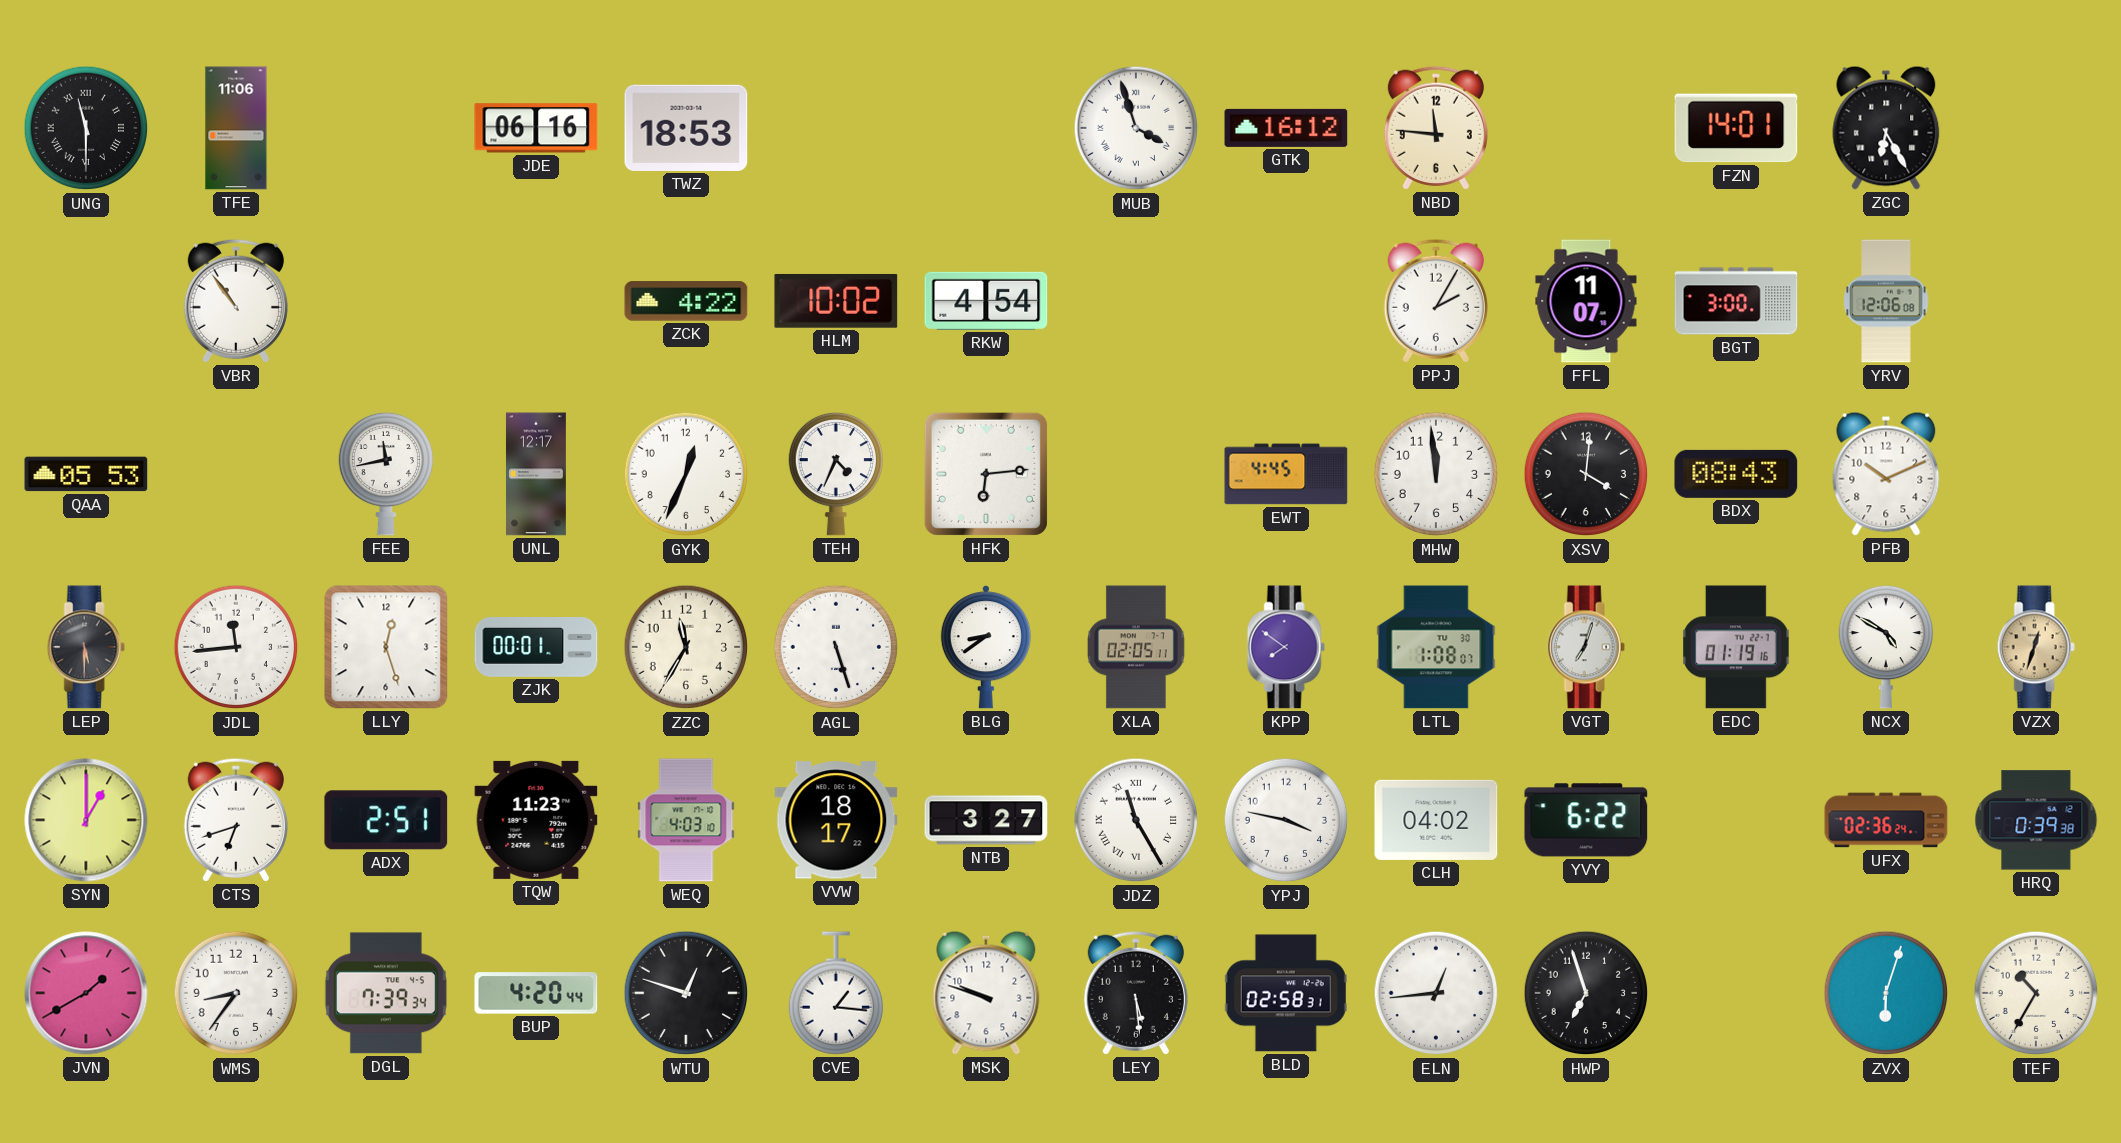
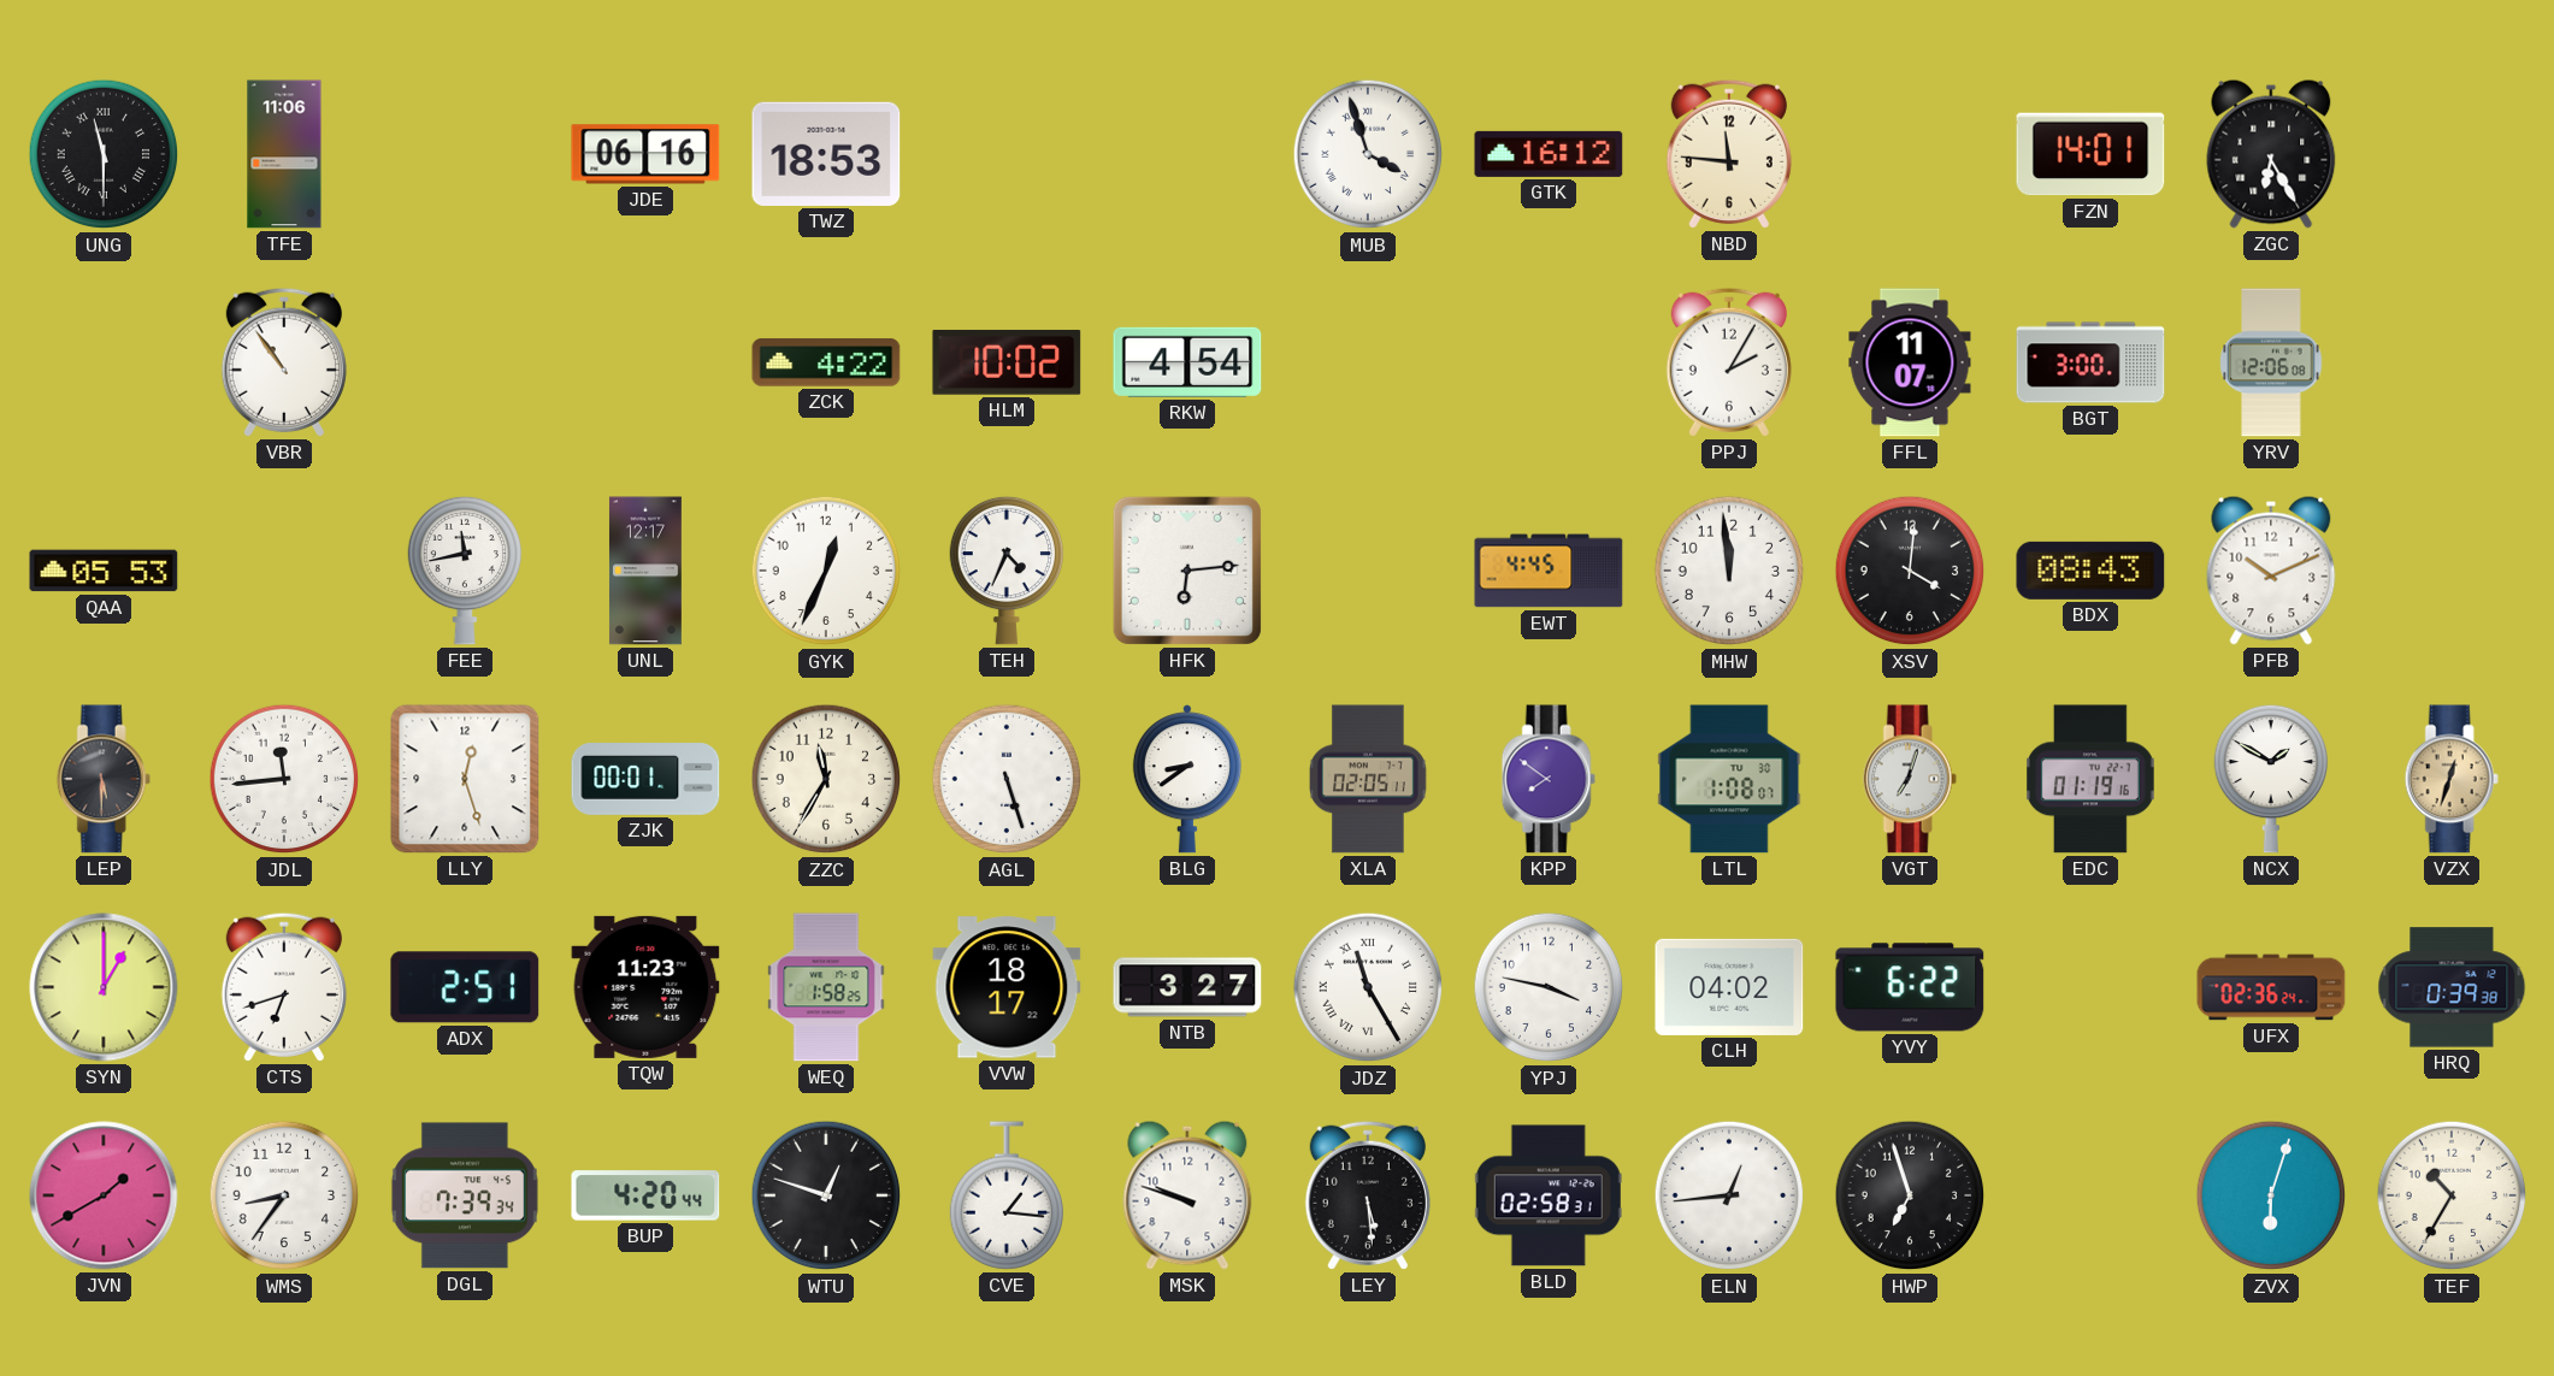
NCX: 4:50 -> 1:50
WEQ: 4:03 -> 1:58
